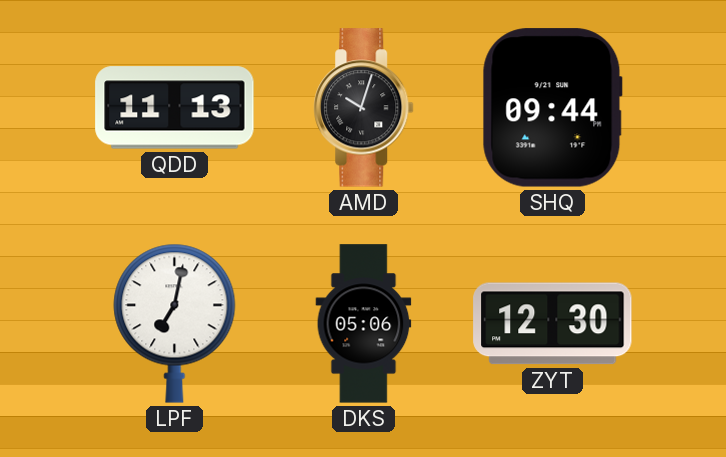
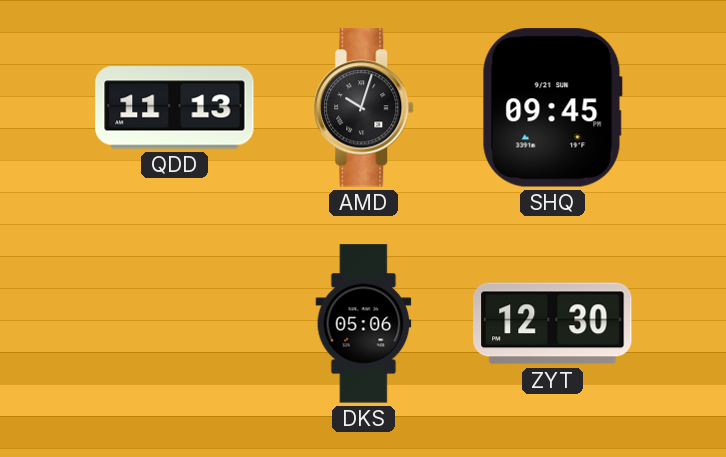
SHQ: 09:44 -> 09:45
LPF: 7:02 -> none
